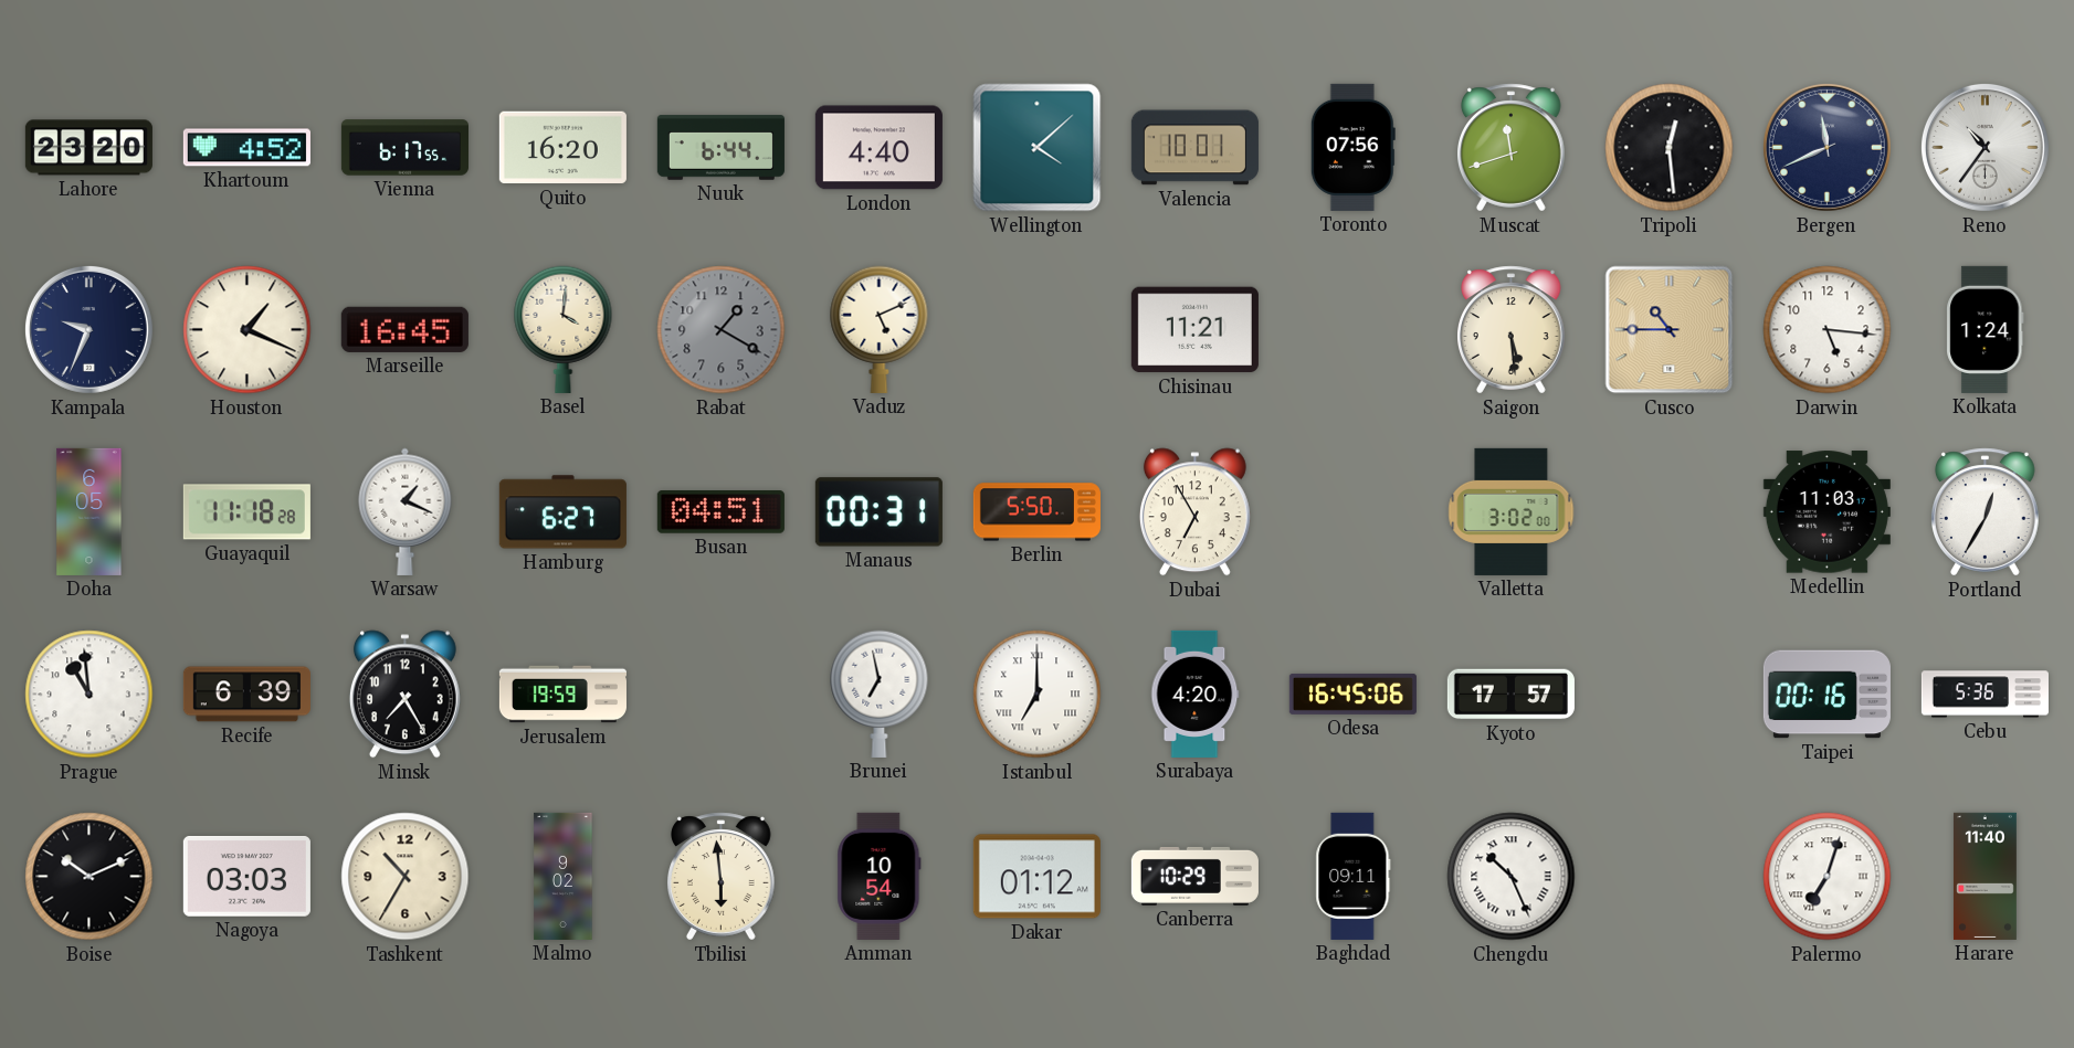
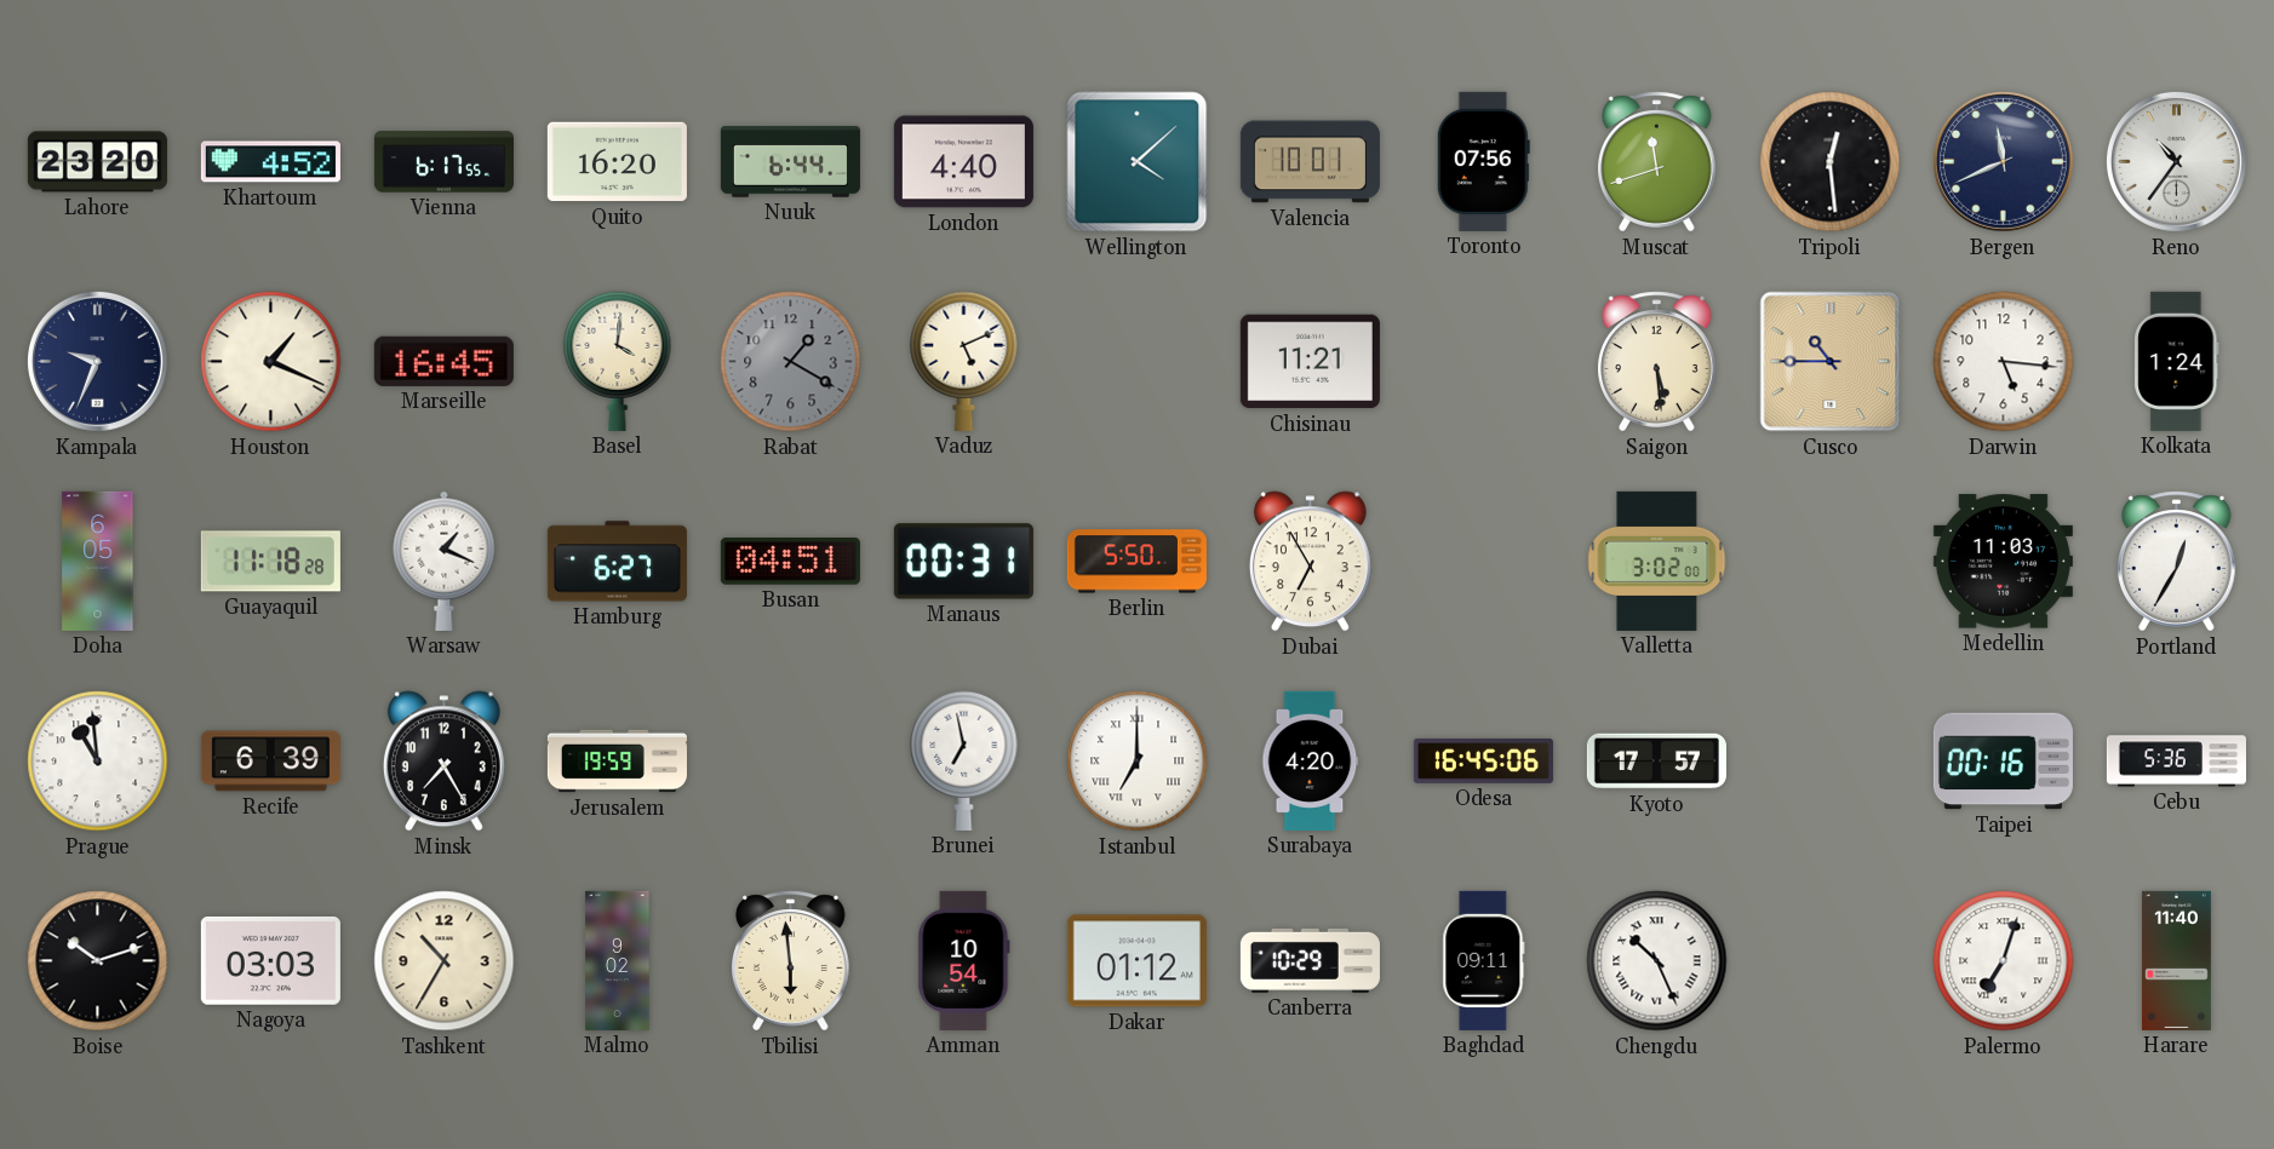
Boise: 10:11 -> 10:12
